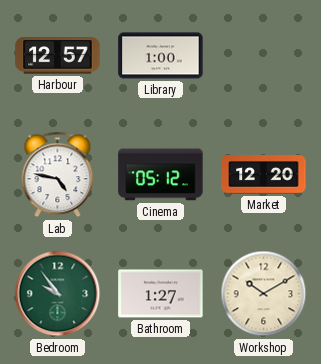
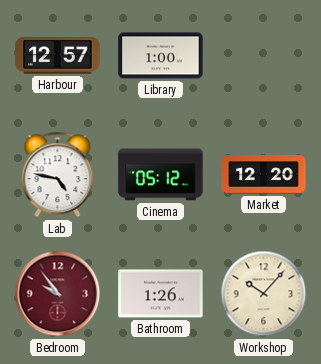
Bedroom dial: green -> burgundy
Bathroom: 1:27 -> 1:26
Workshop: 10:10 -> 10:07
